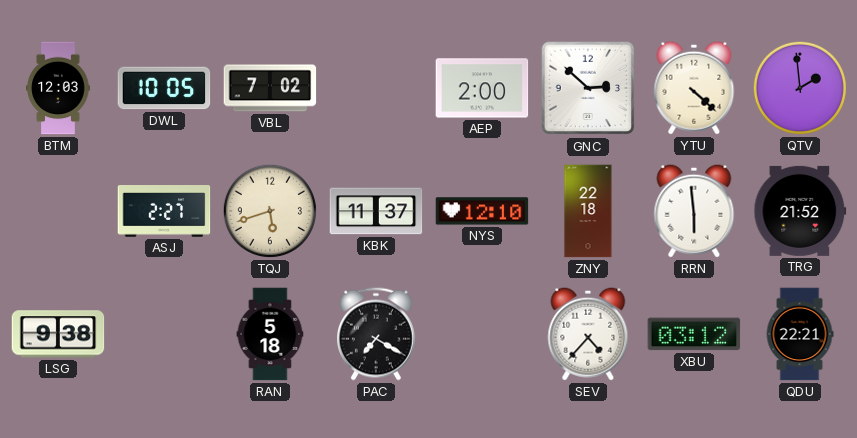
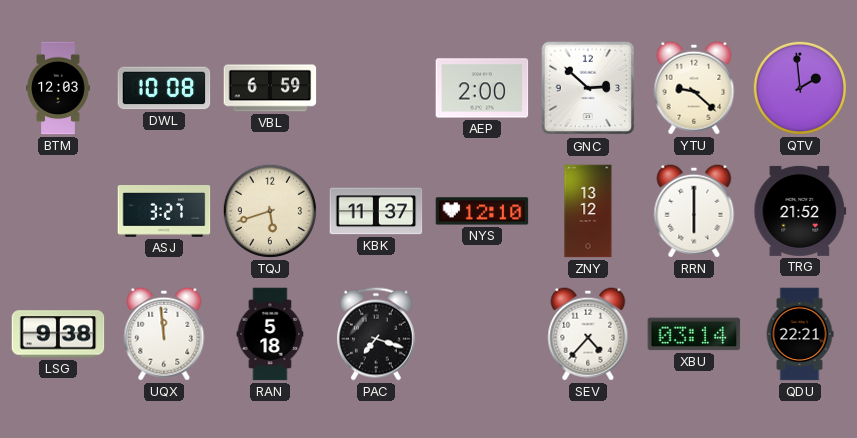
DWL: 10:05 -> 10:08
VBL: 7:02 -> 6:59
YTU: 4:22 -> 9:22
ASJ: 2:27 -> 3:27
ZNY: 22:18 -> 13:12
RRN: 5:59 -> 6:00
UQX: none -> 11:59
PAC: 7:20 -> 7:18
XBU: 03:12 -> 03:14
